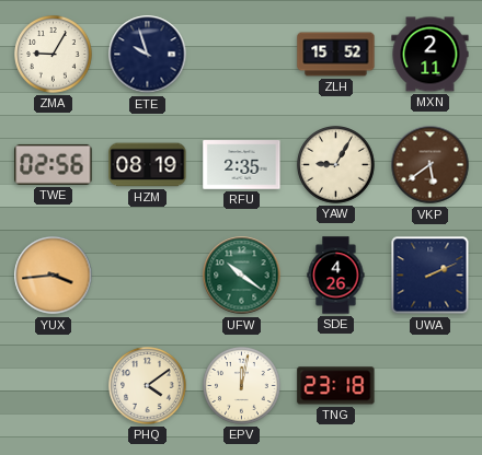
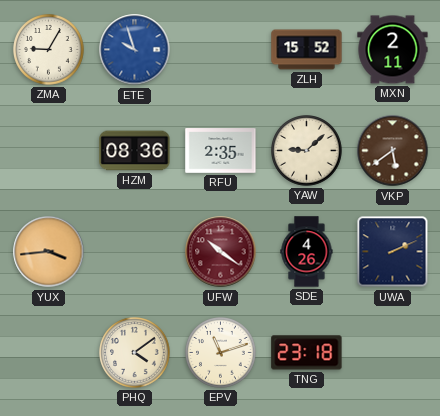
ETE dial: navy -> blue
TWE: 02:56 -> none
HZM: 08:19 -> 08:36
YAW: 9:05 -> 9:08
UFW dial: green -> burgundy
EPV: 12:02 -> 11:12
